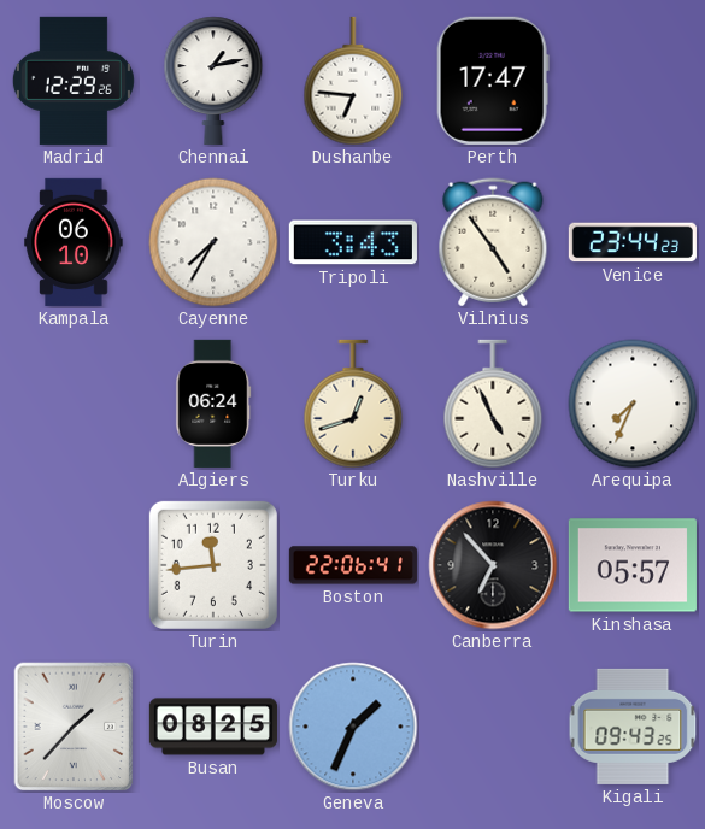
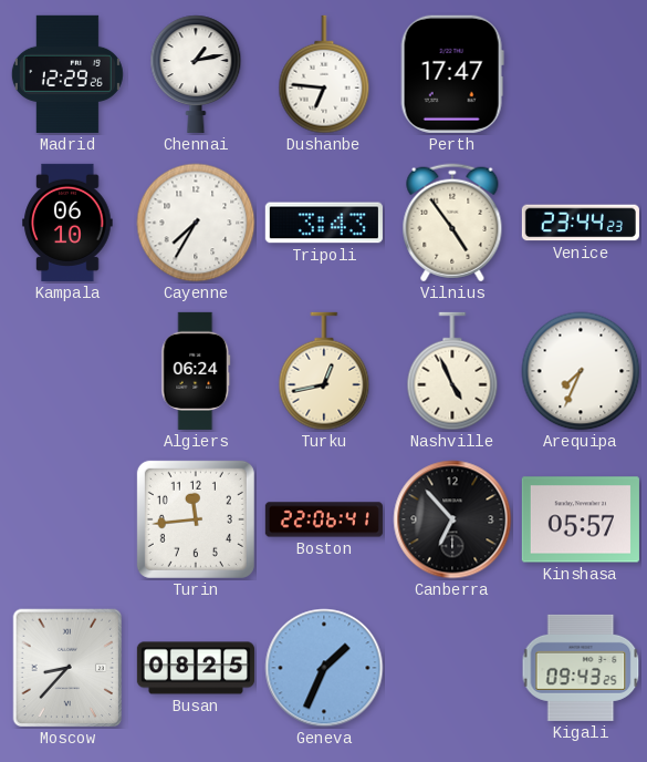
Turku: 12:42 -> 12:43
Moscow: 1:37 -> 8:37
